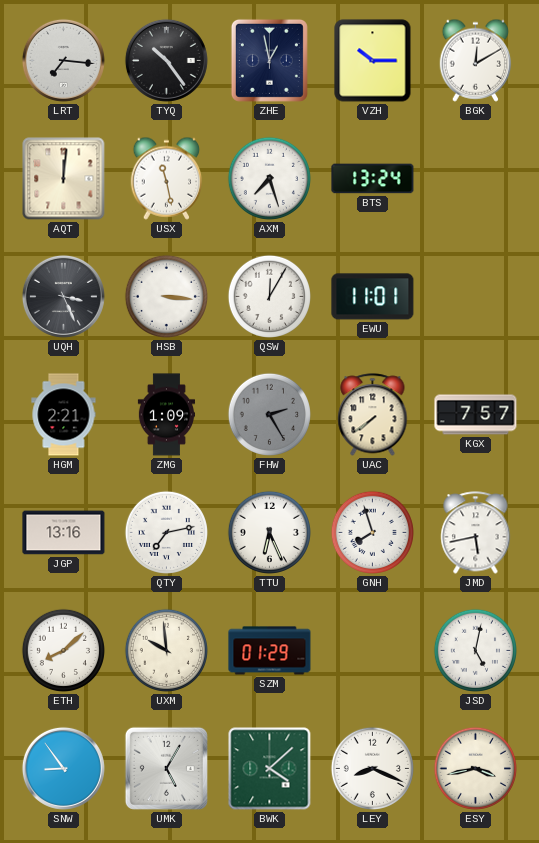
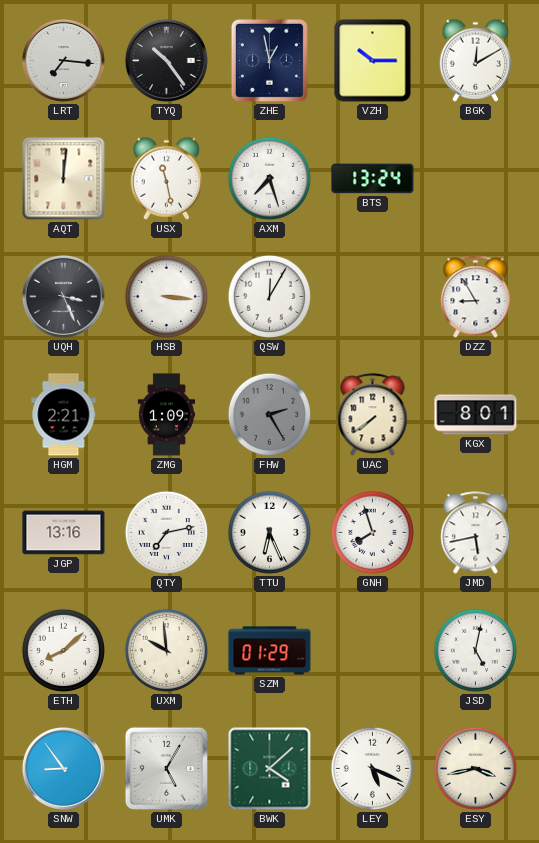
EWU: 11:01 -> none
DZZ: none -> 8:55
KGX: 7:57 -> 8:01
LEY: 8:19 -> 5:19
